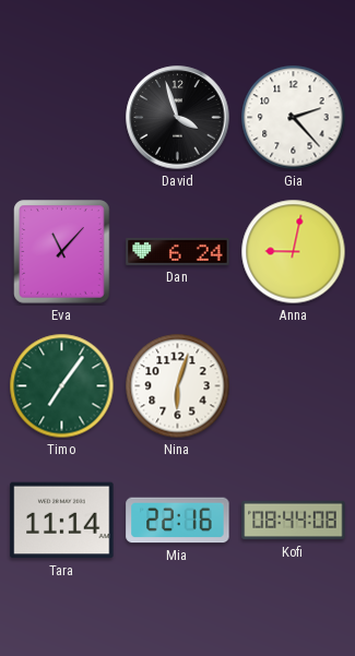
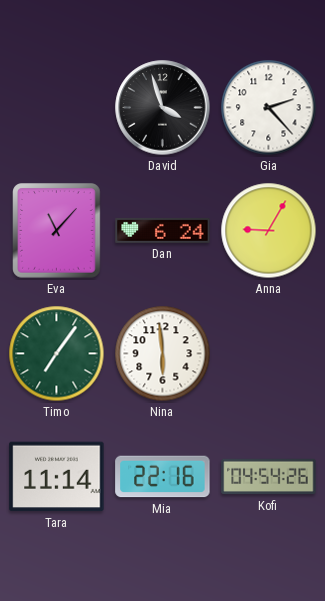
Anna: 9:02 -> 9:05
Nina: 6:03 -> 5:59
Kofi: 08:44 -> 04:54
